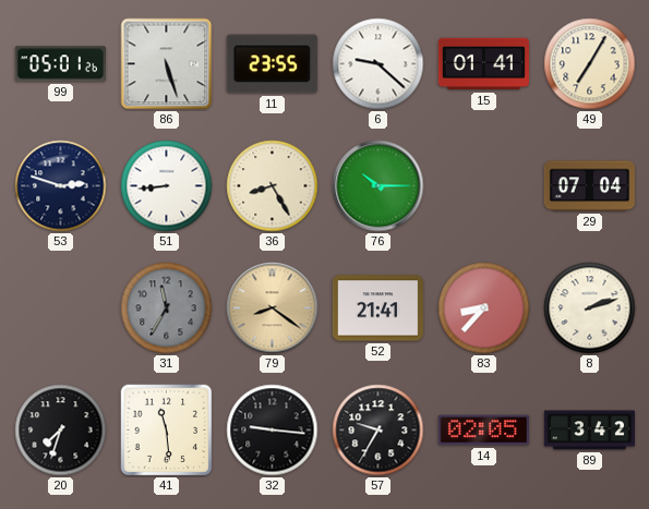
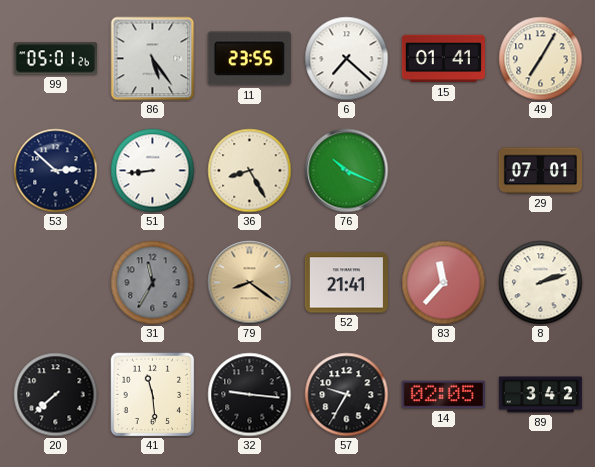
86: 5:27 -> 5:24
6: 9:22 -> 7:22
53: 2:48 -> 2:52
76: 10:15 -> 10:19
29: 07:04 -> 07:01
83: 8:37 -> 11:37
20: 7:33 -> 7:38
